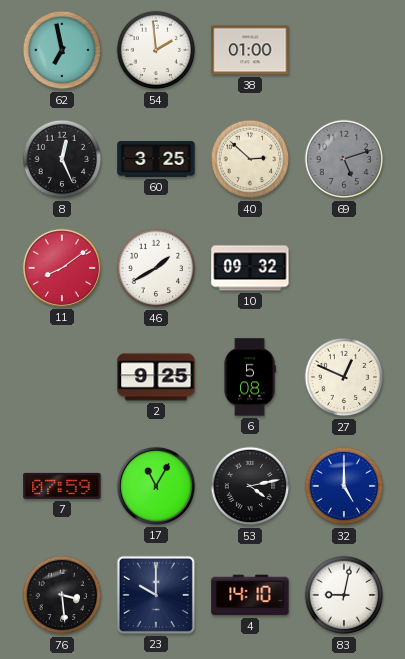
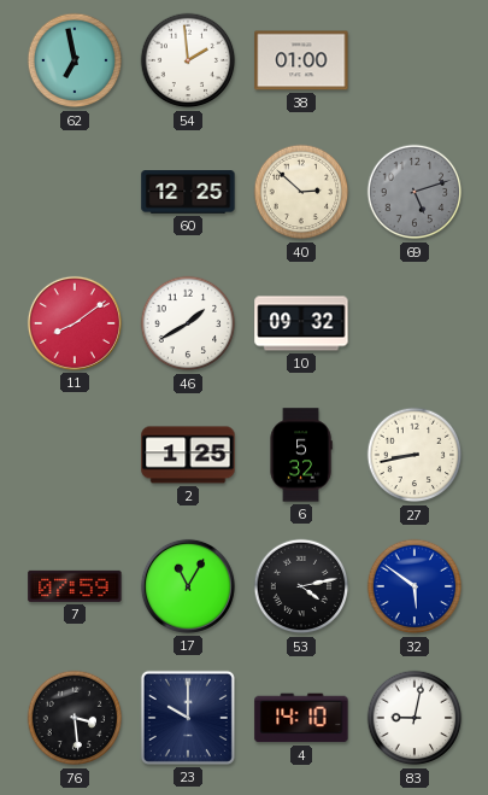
8: 12:26 -> none
60: 3:25 -> 12:25
2: 9:25 -> 1:25
6: 5:08 -> 5:32
27: 12:49 -> 8:43
32: 5:00 -> 5:51
